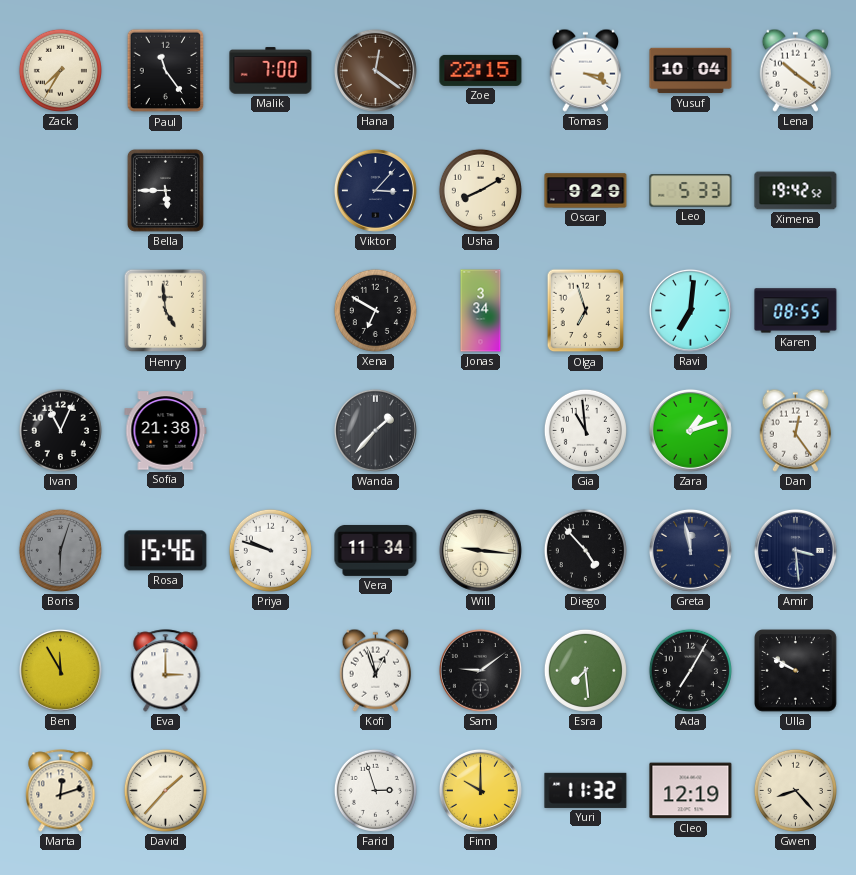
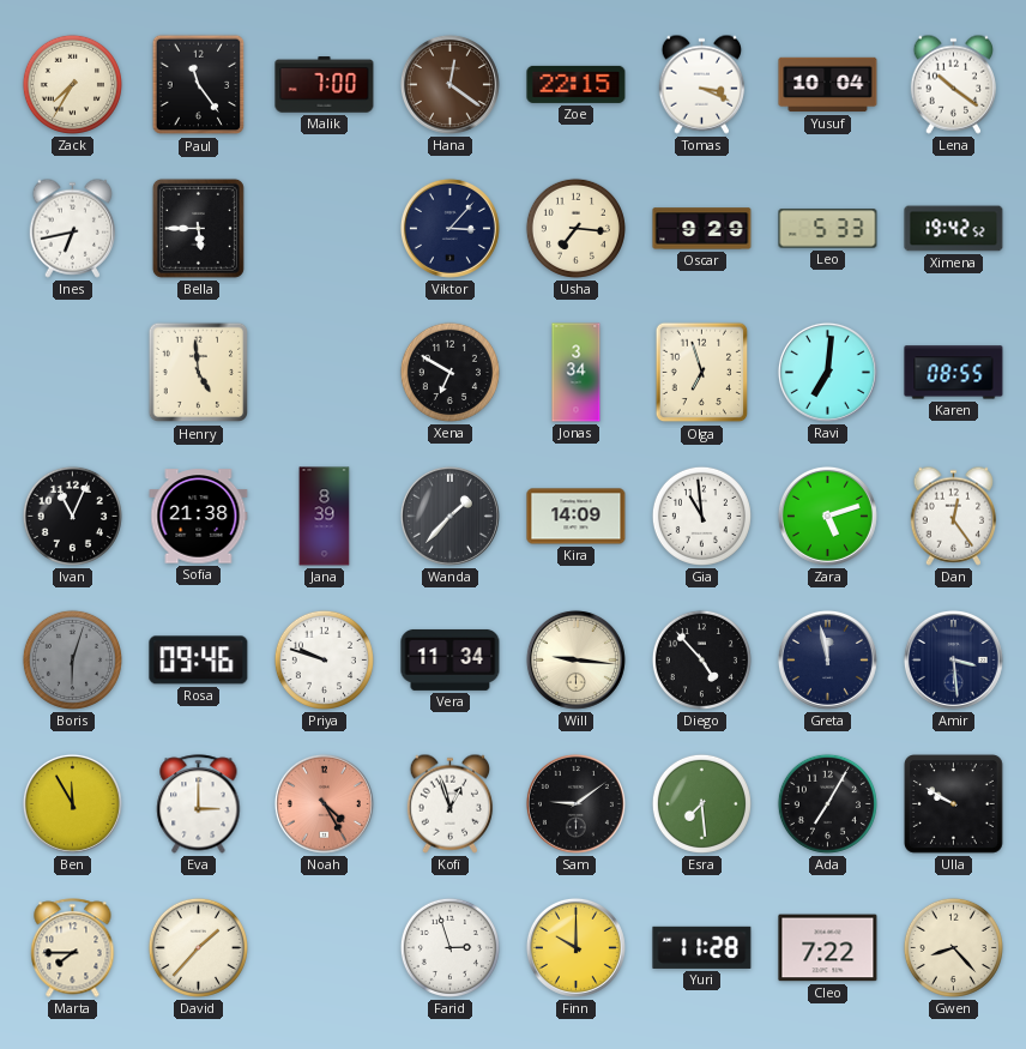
Ines: none -> 6:43
Usha: 8:10 -> 7:16
Jana: none -> 8:39
Kira: none -> 14:09
Zara: 1:12 -> 5:12
Rosa: 15:46 -> 09:46
Noah: none -> 4:25
Marta: 12:12 -> 7:45
Yuri: 11:32 -> 11:28
Cleo: 12:19 -> 7:22
